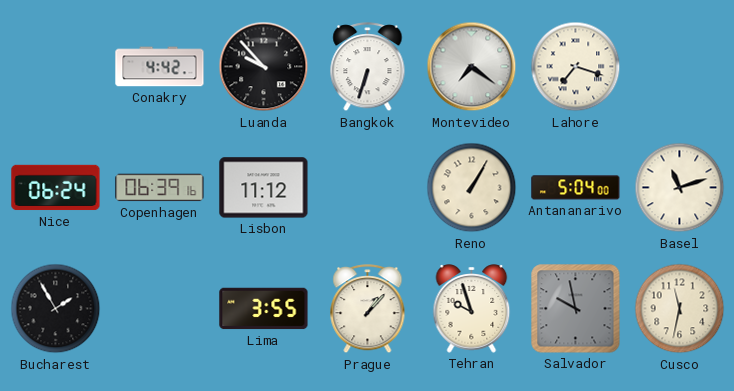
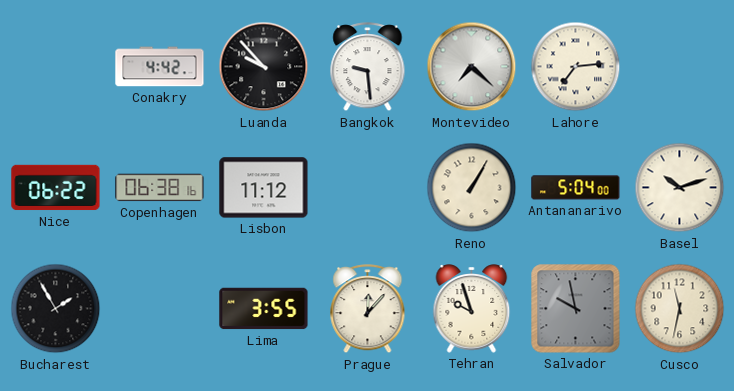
Bangkok: 6:33 -> 9:29
Montevideo: 7:21 -> 7:22
Lahore: 7:18 -> 7:14
Nice: 06:24 -> 06:22
Copenhagen: 06:39 -> 06:38
Basel: 11:12 -> 10:12
Prague: 1:07 -> 12:07
